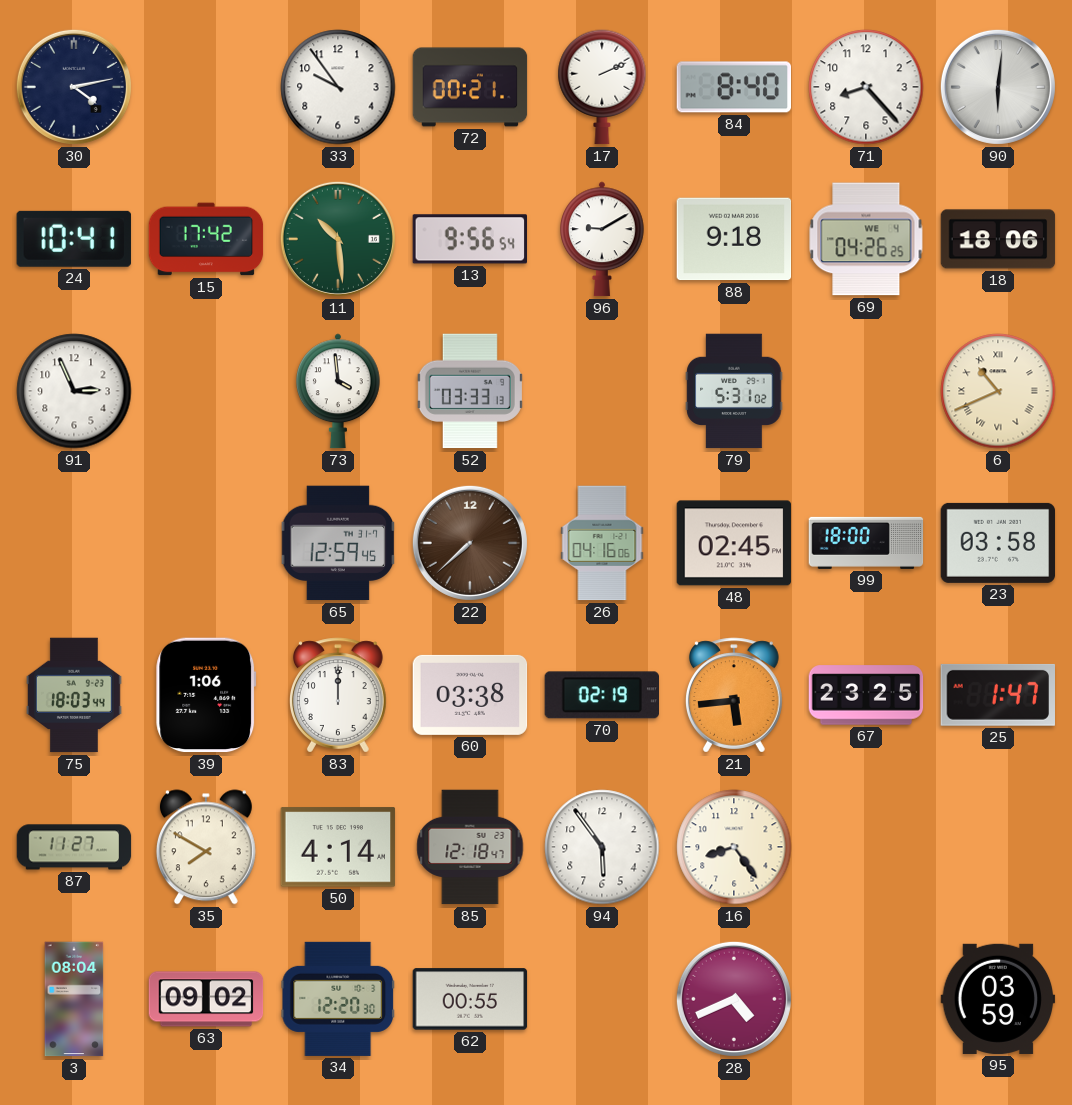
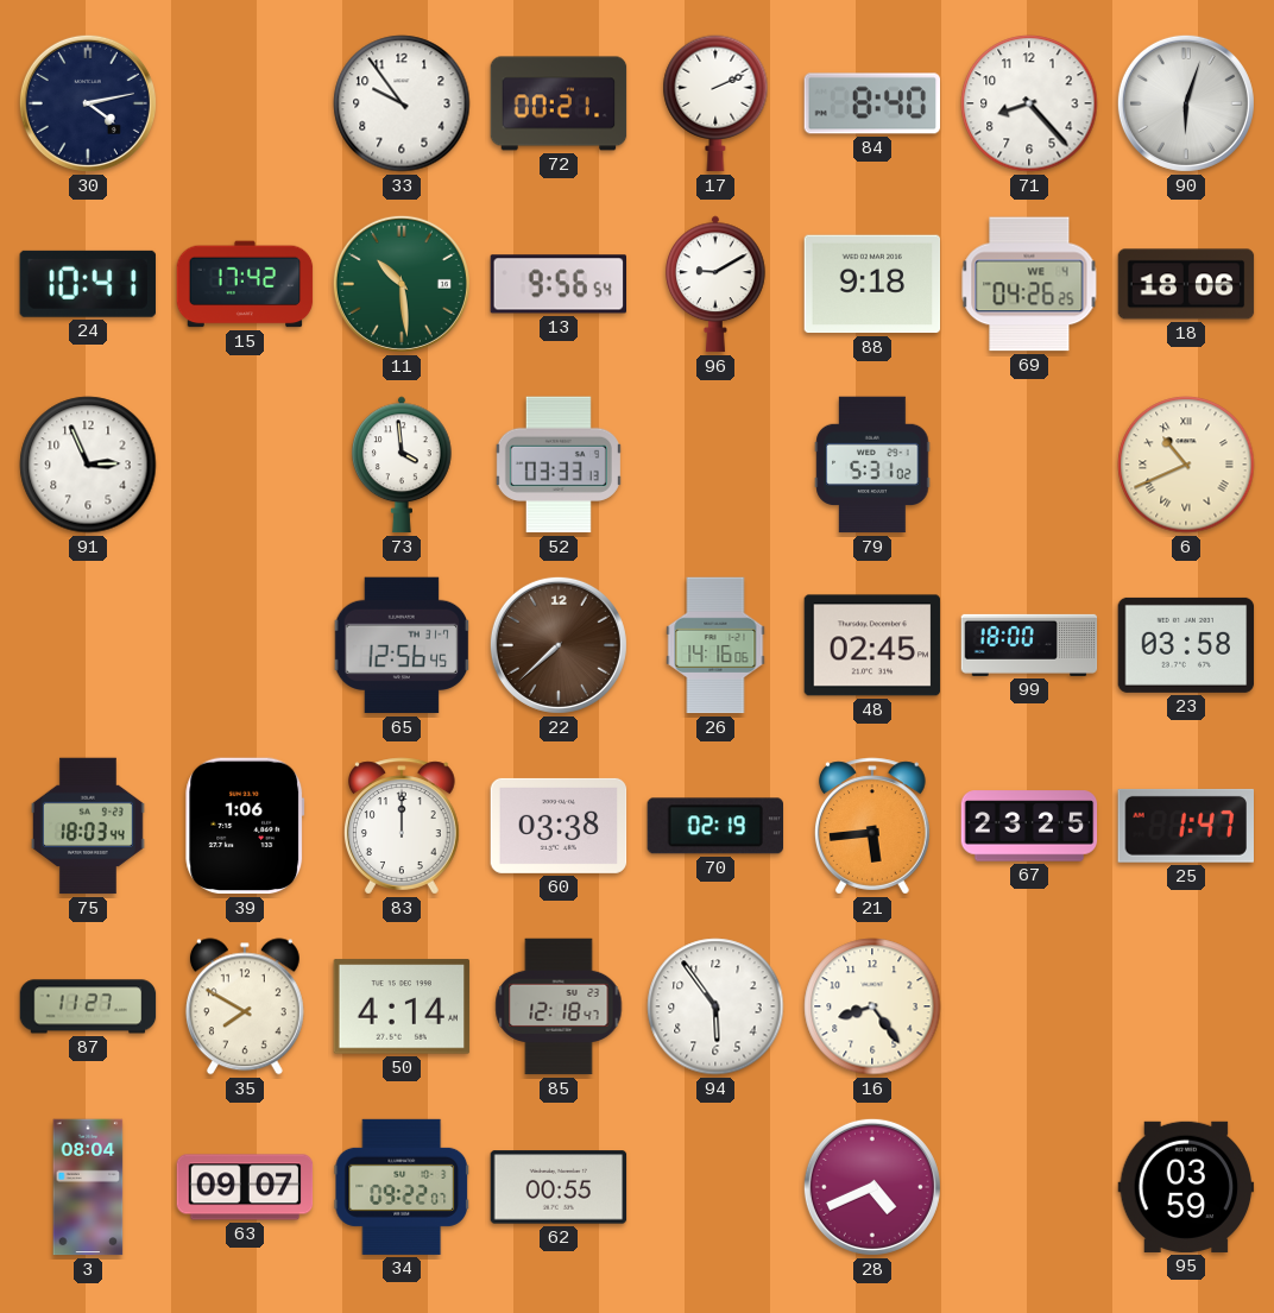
90: 6:01 -> 6:03
65: 12:59 -> 12:56
26: 04:16 -> 14:16
63: 09:02 -> 09:07
34: 12:20 -> 09:22
